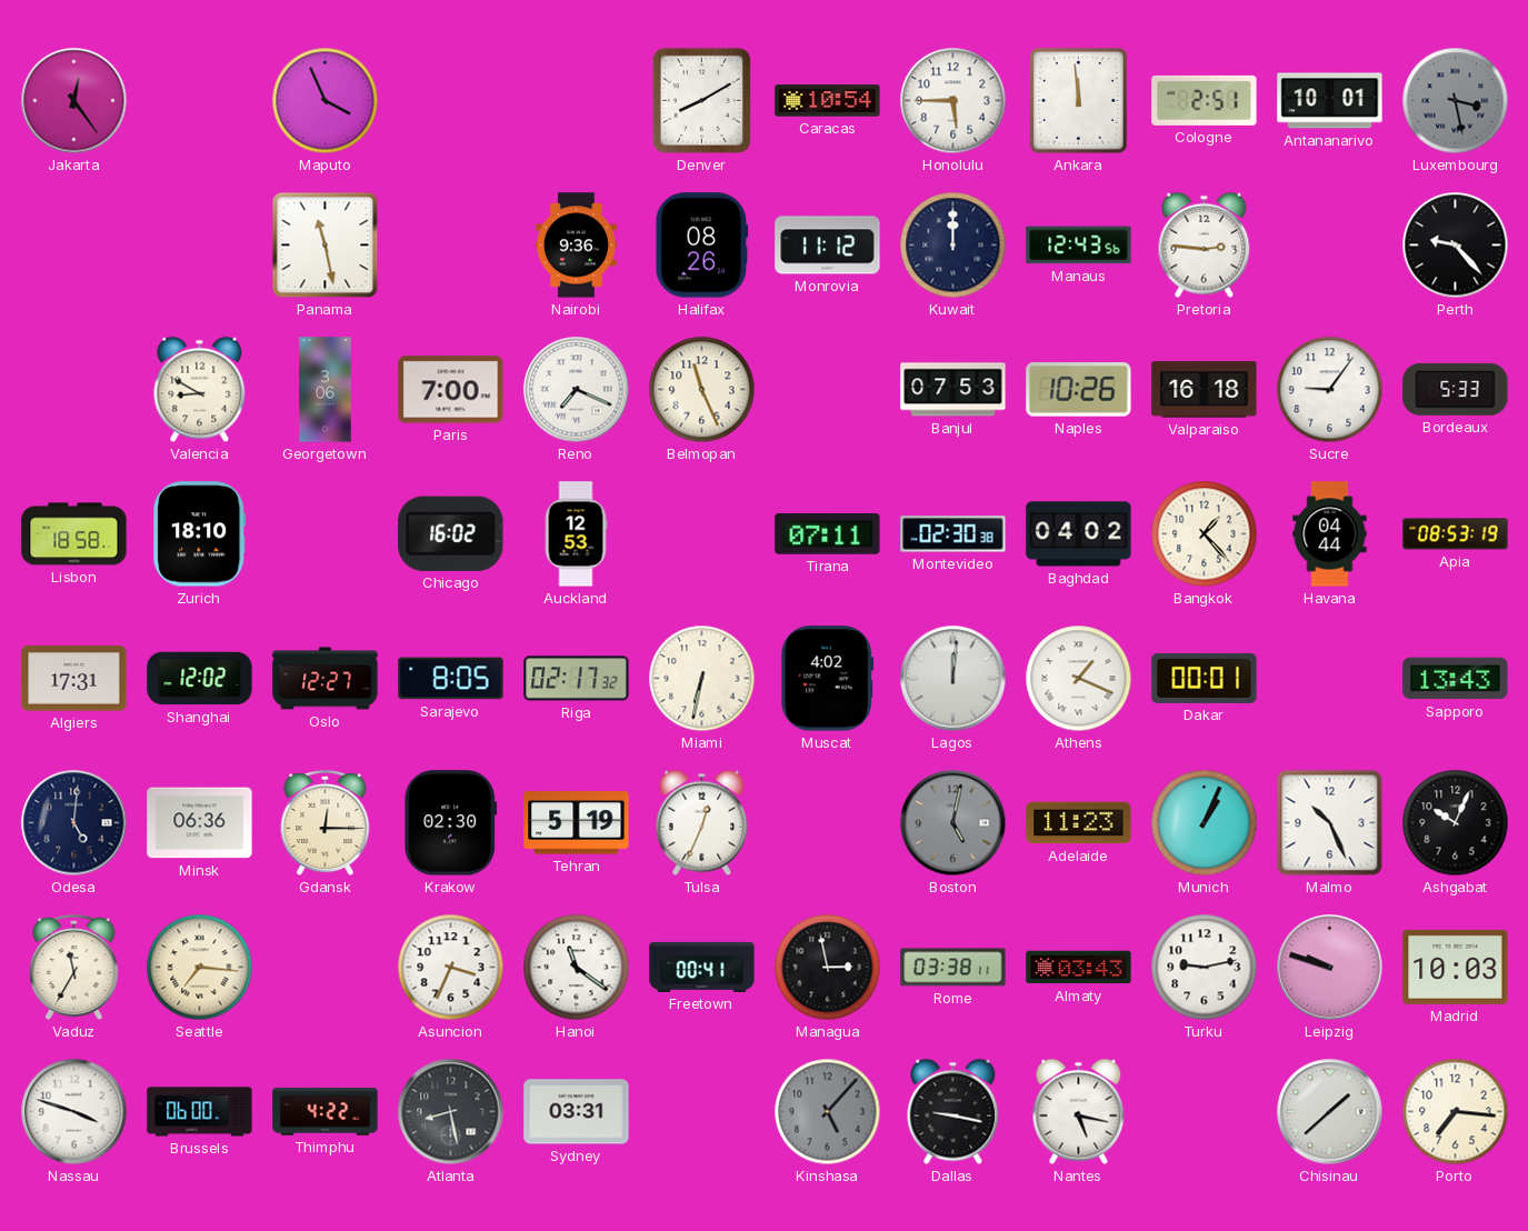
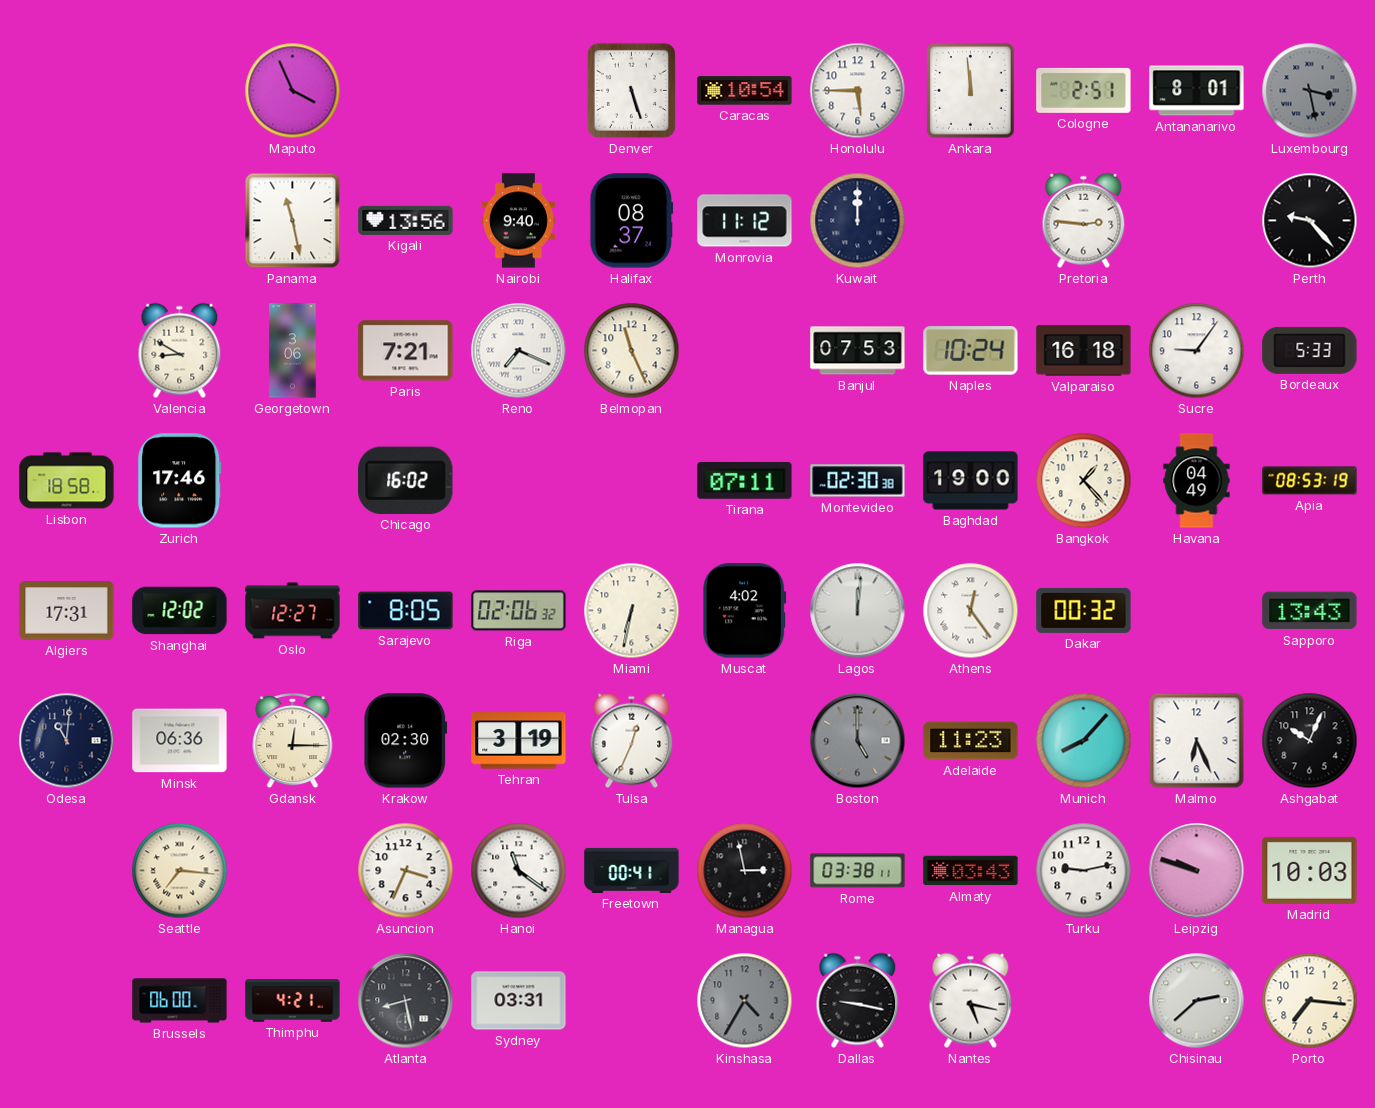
Jakarta: 12:24 -> none
Denver: 8:10 -> 5:27
Antananarivo: 10:01 -> 8:01
Kigali: none -> 13:56
Nairobi: 9:36 -> 9:40
Halifax: 08:26 -> 08:37
Manaus: 12:43 -> none
Paris: 7:00 -> 7:21
Naples: 10:26 -> 10:24
Zurich: 18:10 -> 17:46
Auckland: 12:53 -> none
Baghdad: 04:02 -> 19:00
Havana: 04:44 -> 04:49
Riga: 02:17 -> 02:06
Athens: 1:19 -> 12:24
Dakar: 00:01 -> 00:32
Odesa: 5:01 -> 11:01
Tehran: 5:19 -> 3:19
Boston: 5:02 -> 5:00
Munich: 1:04 -> 8:07
Malmo: 10:26 -> 6:26
Vaduz: 11:35 -> none
Nassau: 3:48 -> none
Thimphu: 4:22 -> 4:21
Kinshasa: 5:07 -> 4:35
Chisinau: 1:38 -> 2:38
